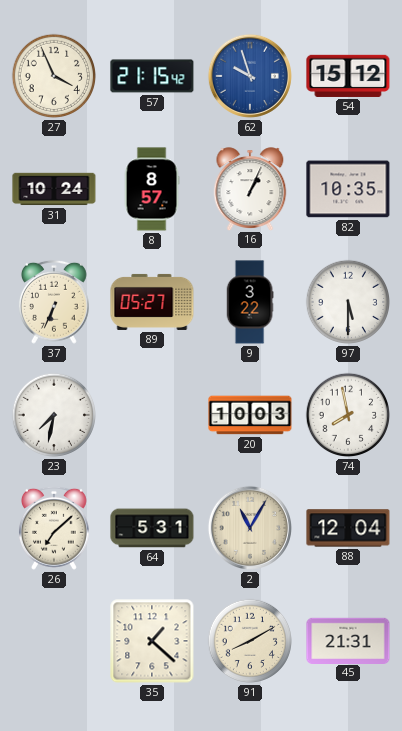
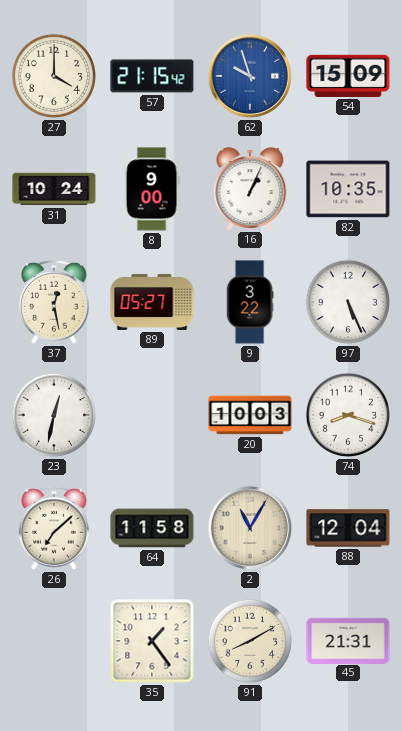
27: 3:56 -> 4:00
54: 15:12 -> 15:09
8: 8:57 -> 9:00
37: 6:34 -> 12:28
97: 5:30 -> 5:26
23: 7:32 -> 12:32
74: 7:58 -> 8:18
64: 5:31 -> 11:58
35: 1:22 -> 1:24
